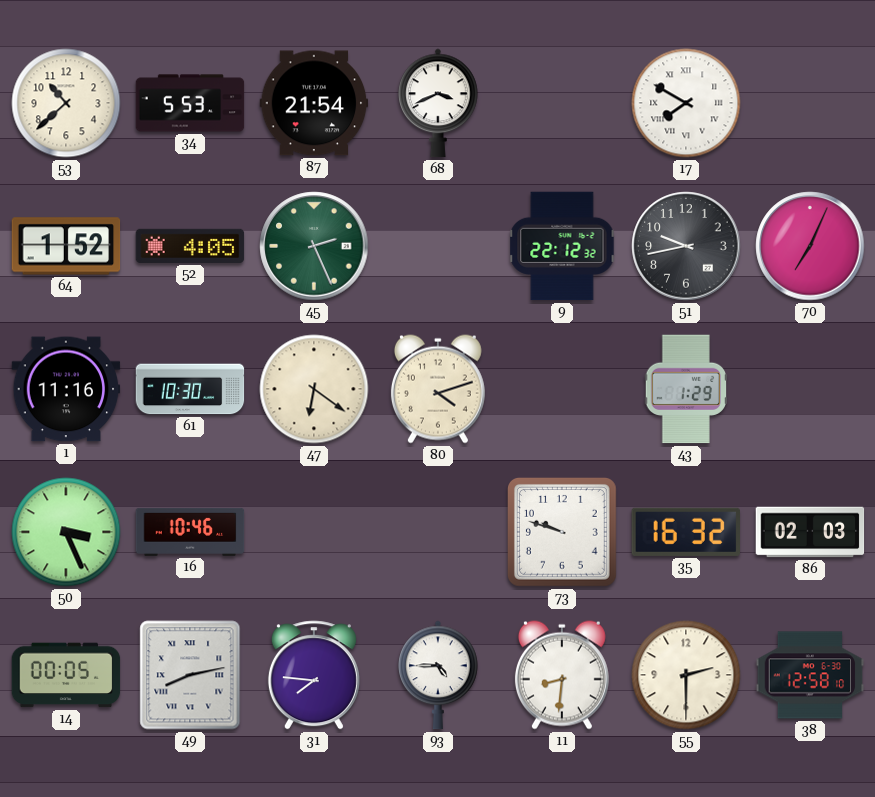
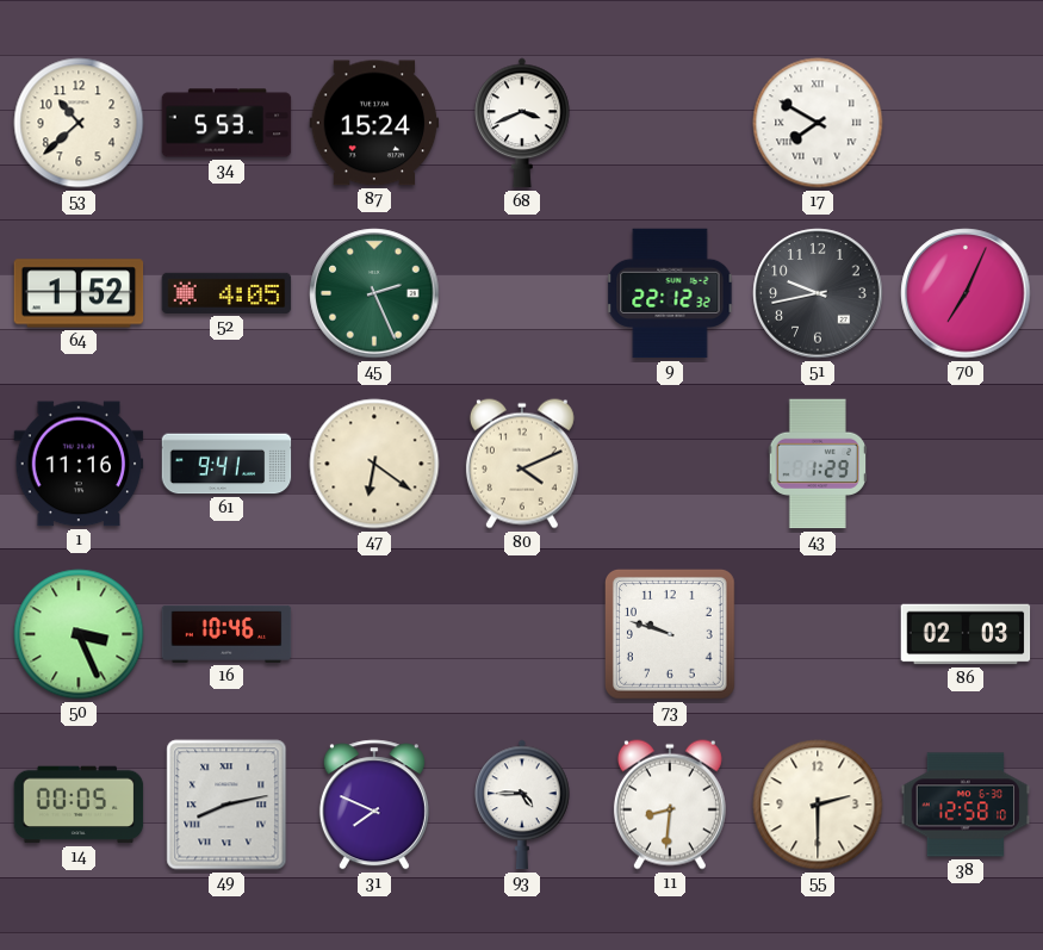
87: 21:54 -> 15:24
61: 10:30 -> 9:41
80: 4:12 -> 4:11
35: 16:32 -> none
31: 7:46 -> 7:49
